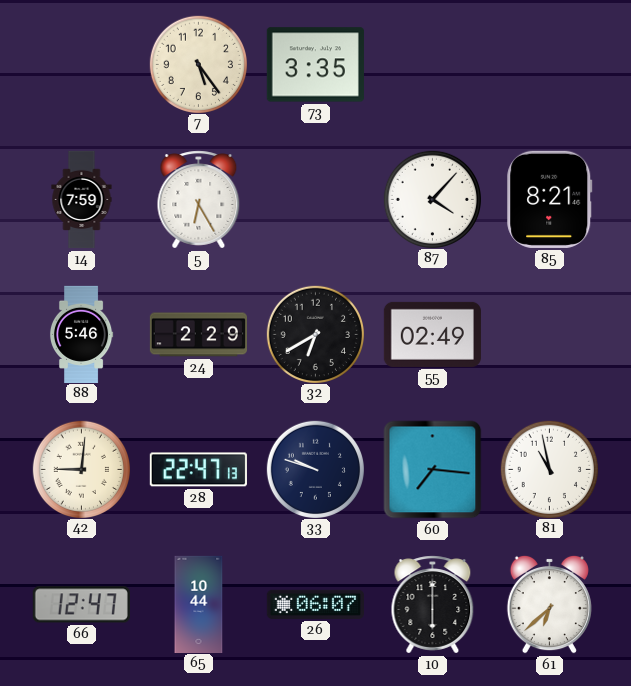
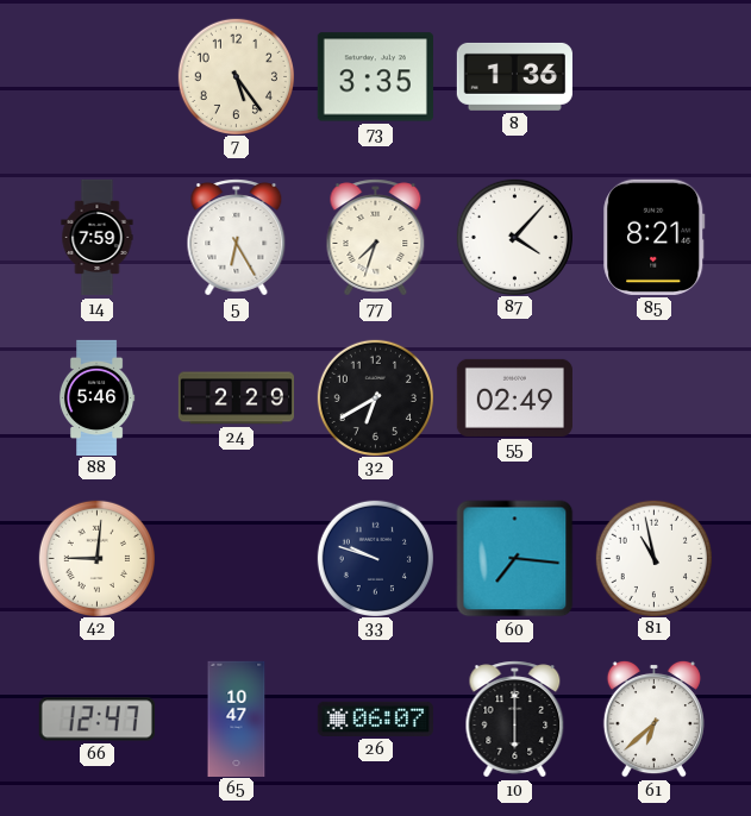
8: none -> 1:36
77: none -> 7:33
28: 22:47 -> none
65: 10:44 -> 10:47
